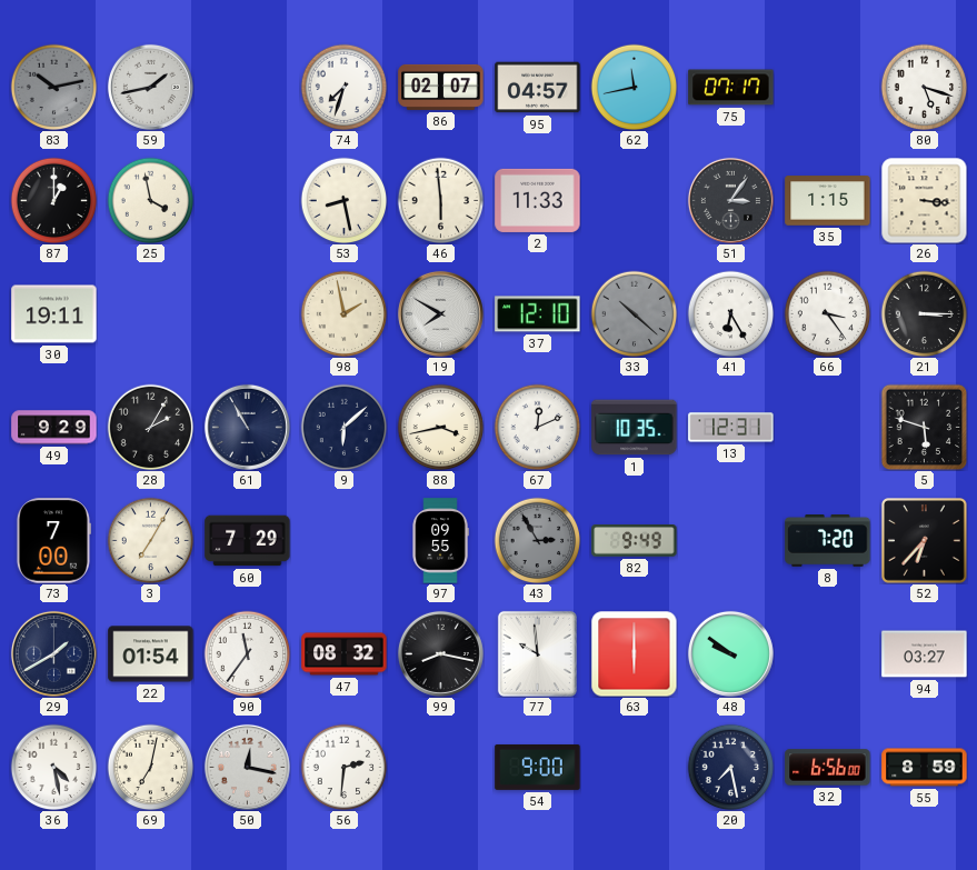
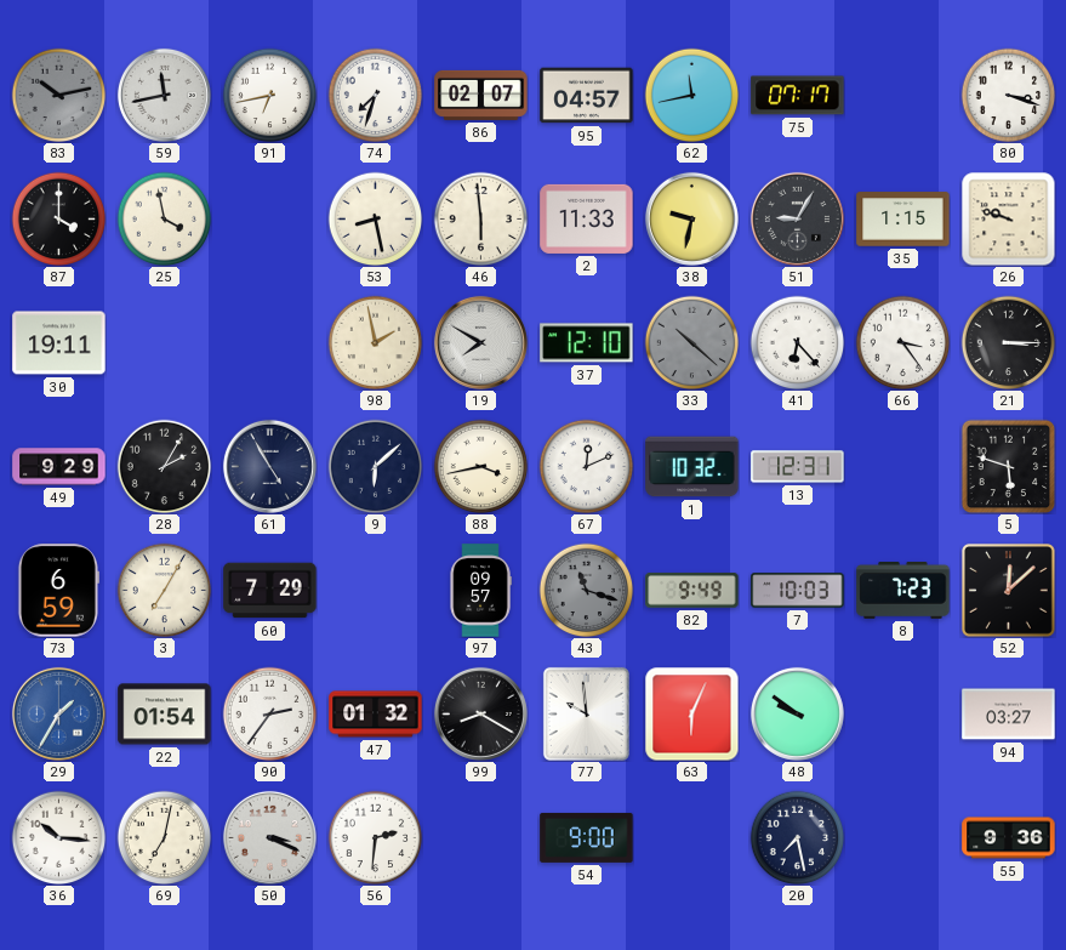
59: 1:43 -> 11:43
91: none -> 6:43
80: 5:18 -> 3:18
87: 1:00 -> 4:00
38: none -> 9:32
51: 3:06 -> 9:05
26: 3:16 -> 9:48
41: 6:25 -> 6:23
61: 10:55 -> 4:55
1: 10:35 -> 10:32
73: 7:00 -> 6:59
97: 09:55 -> 09:57
43: 2:55 -> 11:18
7: none -> 10:03
8: 7:20 -> 7:23
52: 6:37 -> 12:08
29: 1:40 -> 1:35
29 dial: navy -> blue
90: 11:36 -> 2:36
47: 08:32 -> 01:32
99: 8:17 -> 8:20
63: 6:00 -> 6:04
36: 4:28 -> 10:16
50: 12:17 -> 3:19
32: 6:56 -> none
55: 8:59 -> 9:36
